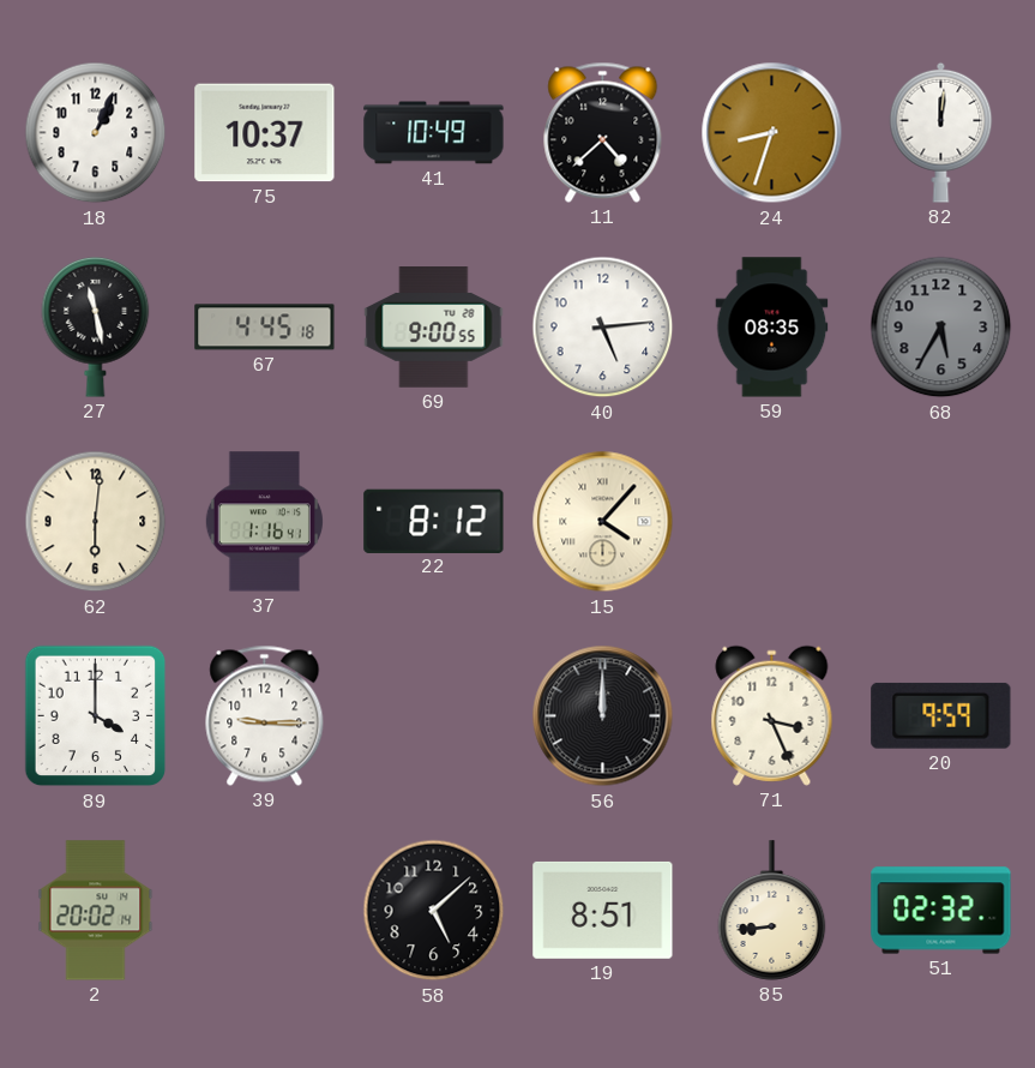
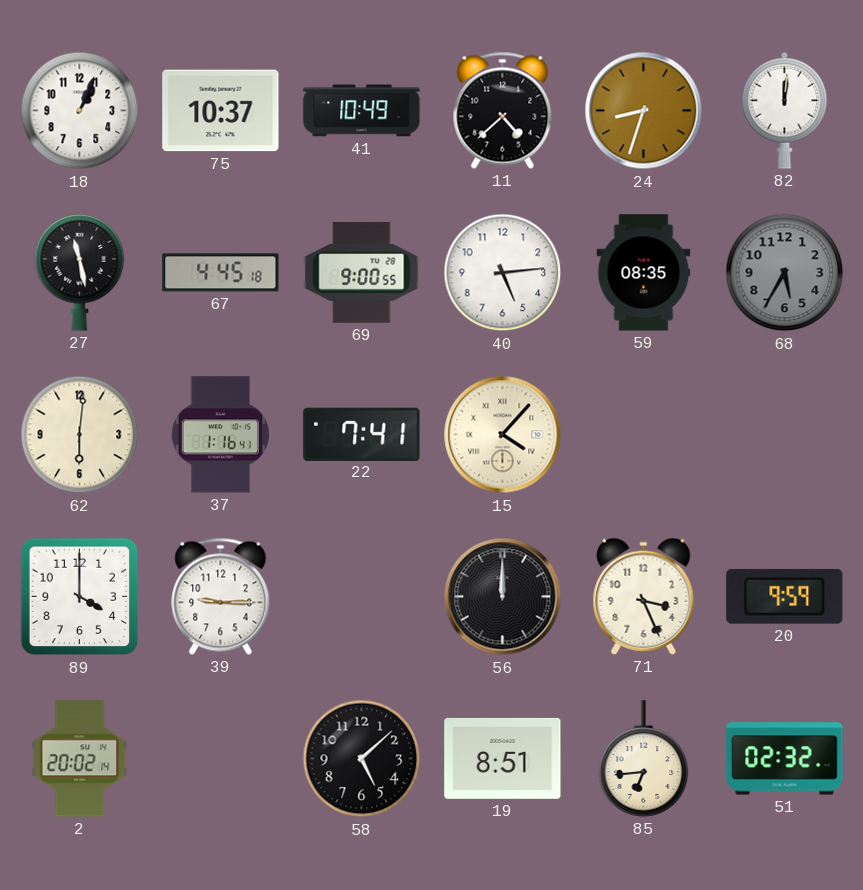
22: 8:12 -> 7:41
85: 8:44 -> 6:44
